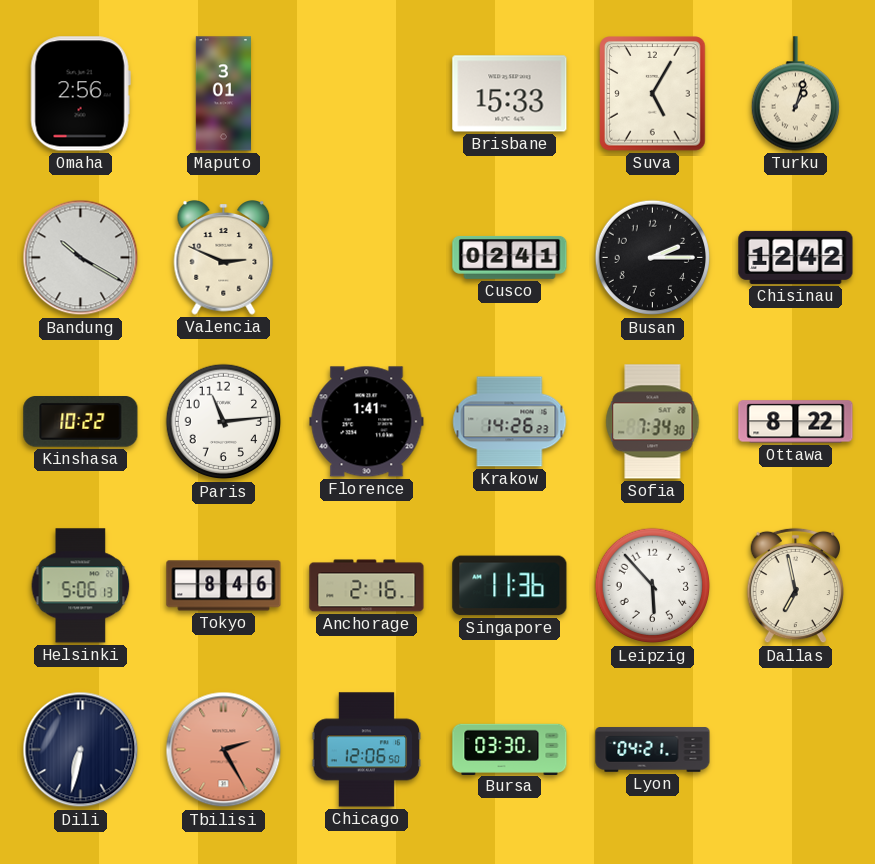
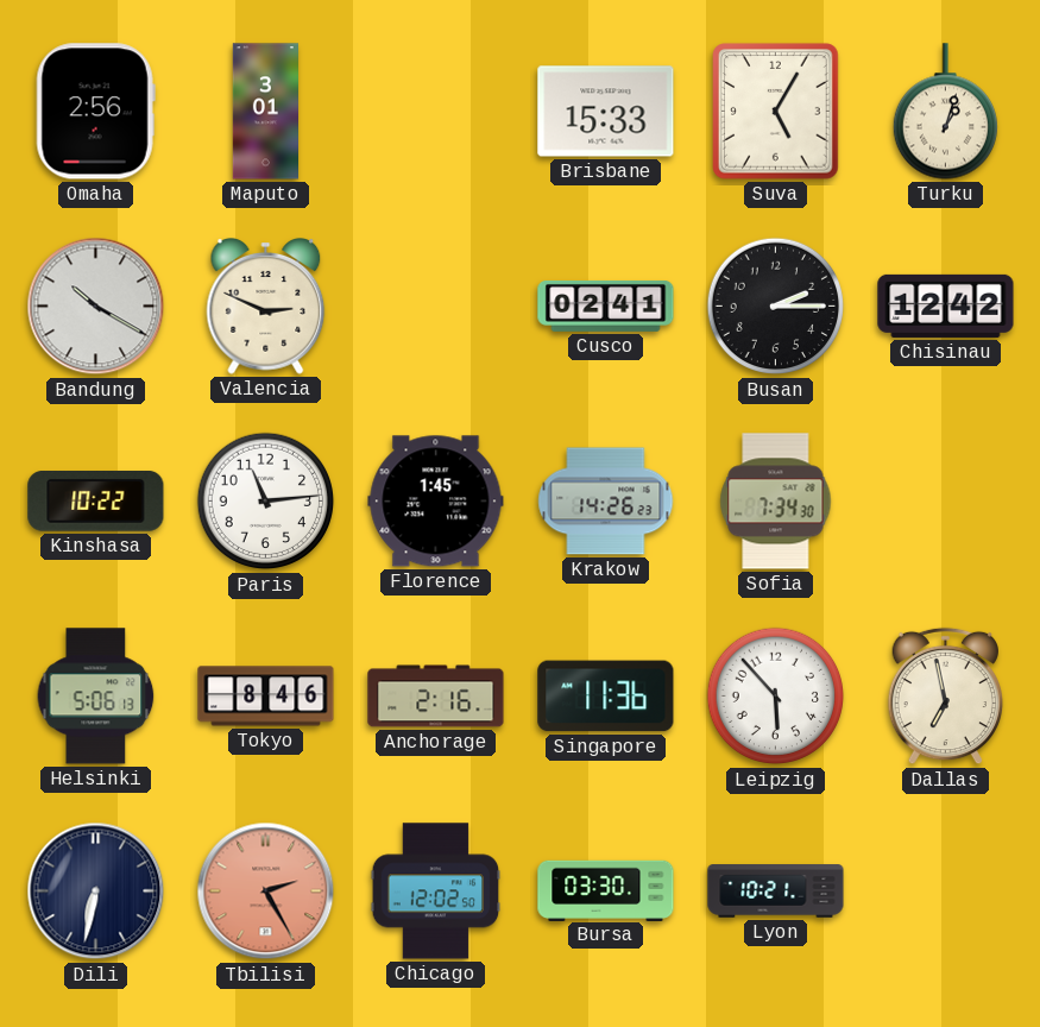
Florence: 1:41 -> 1:45
Ottawa: 8:22 -> none
Chicago: 12:06 -> 12:02
Lyon: 04:21 -> 10:21
